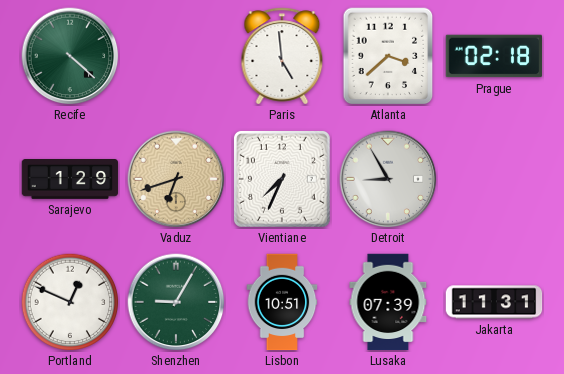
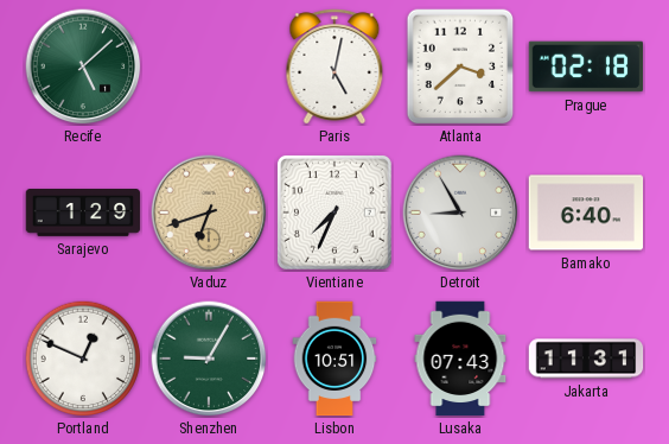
Recife: 4:22 -> 5:08
Paris: 4:59 -> 5:02
Bamako: none -> 6:40
Lusaka: 07:39 -> 07:43
